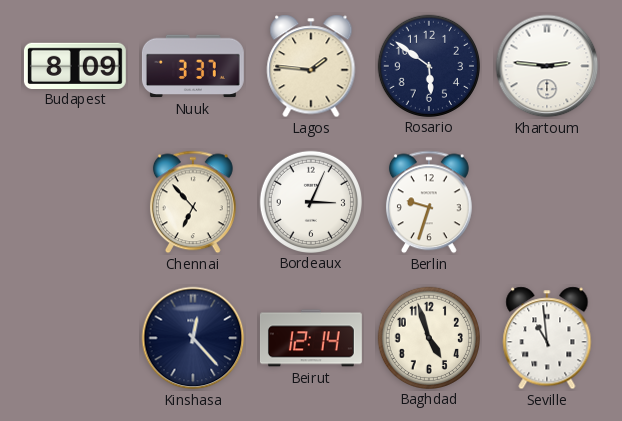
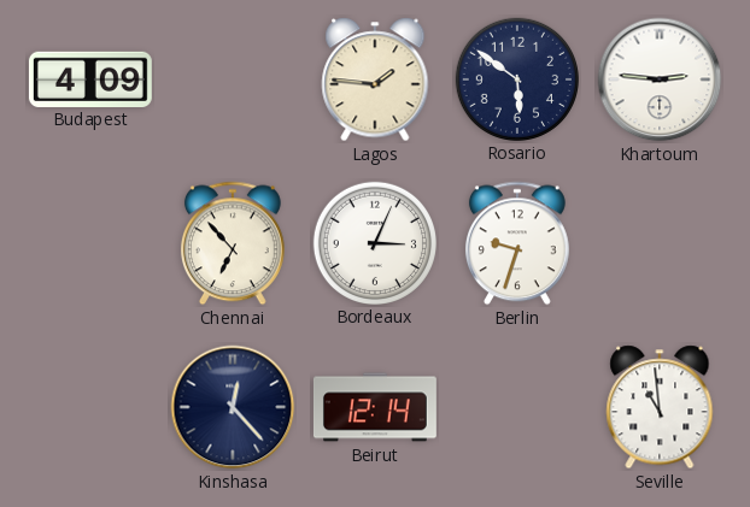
Budapest: 8:09 -> 4:09
Nuuk: 3:37 -> none
Baghdad: 4:57 -> none
